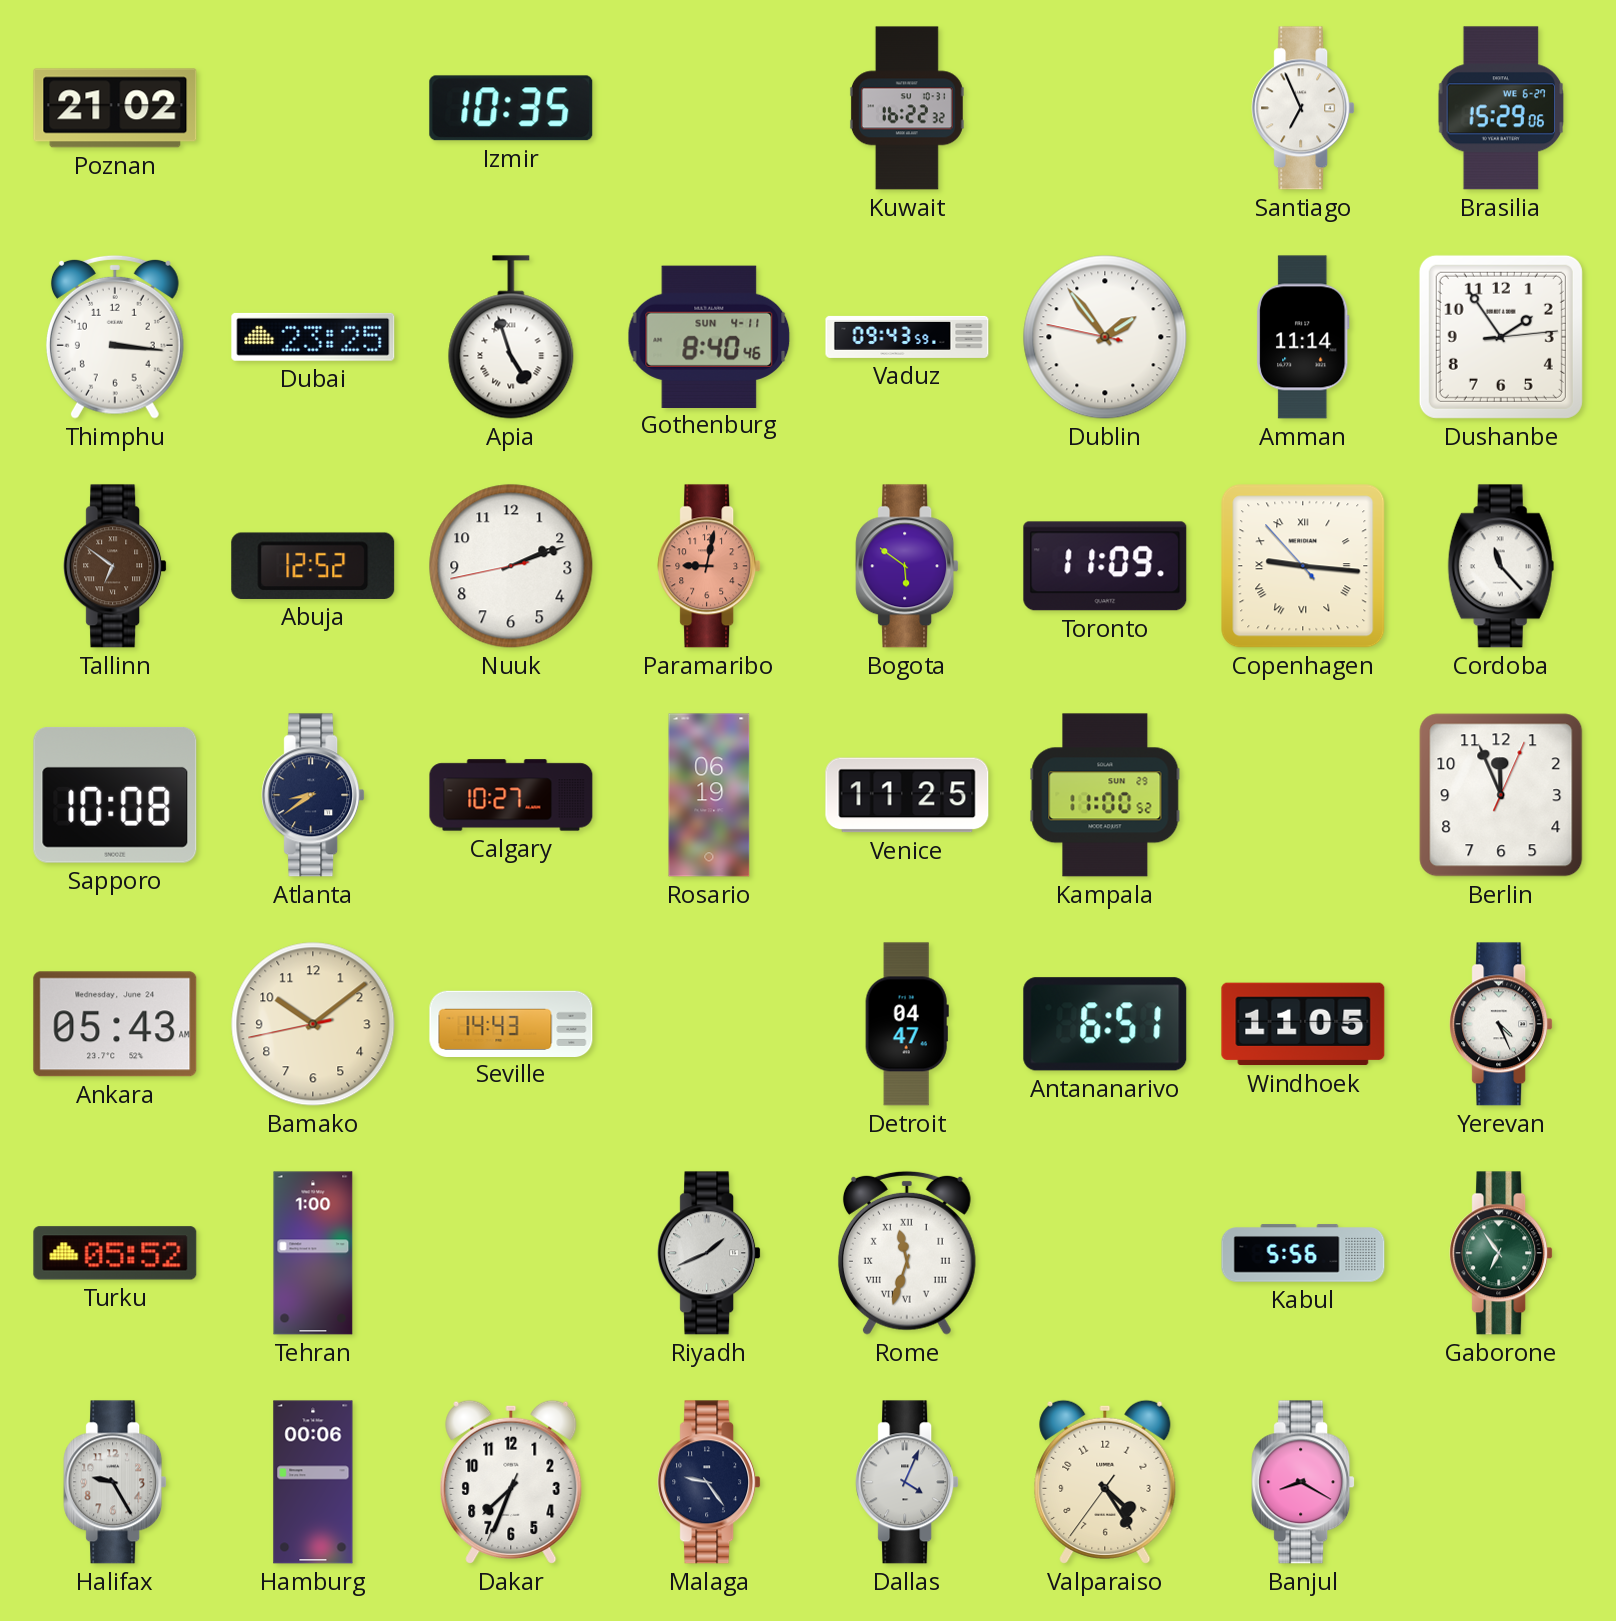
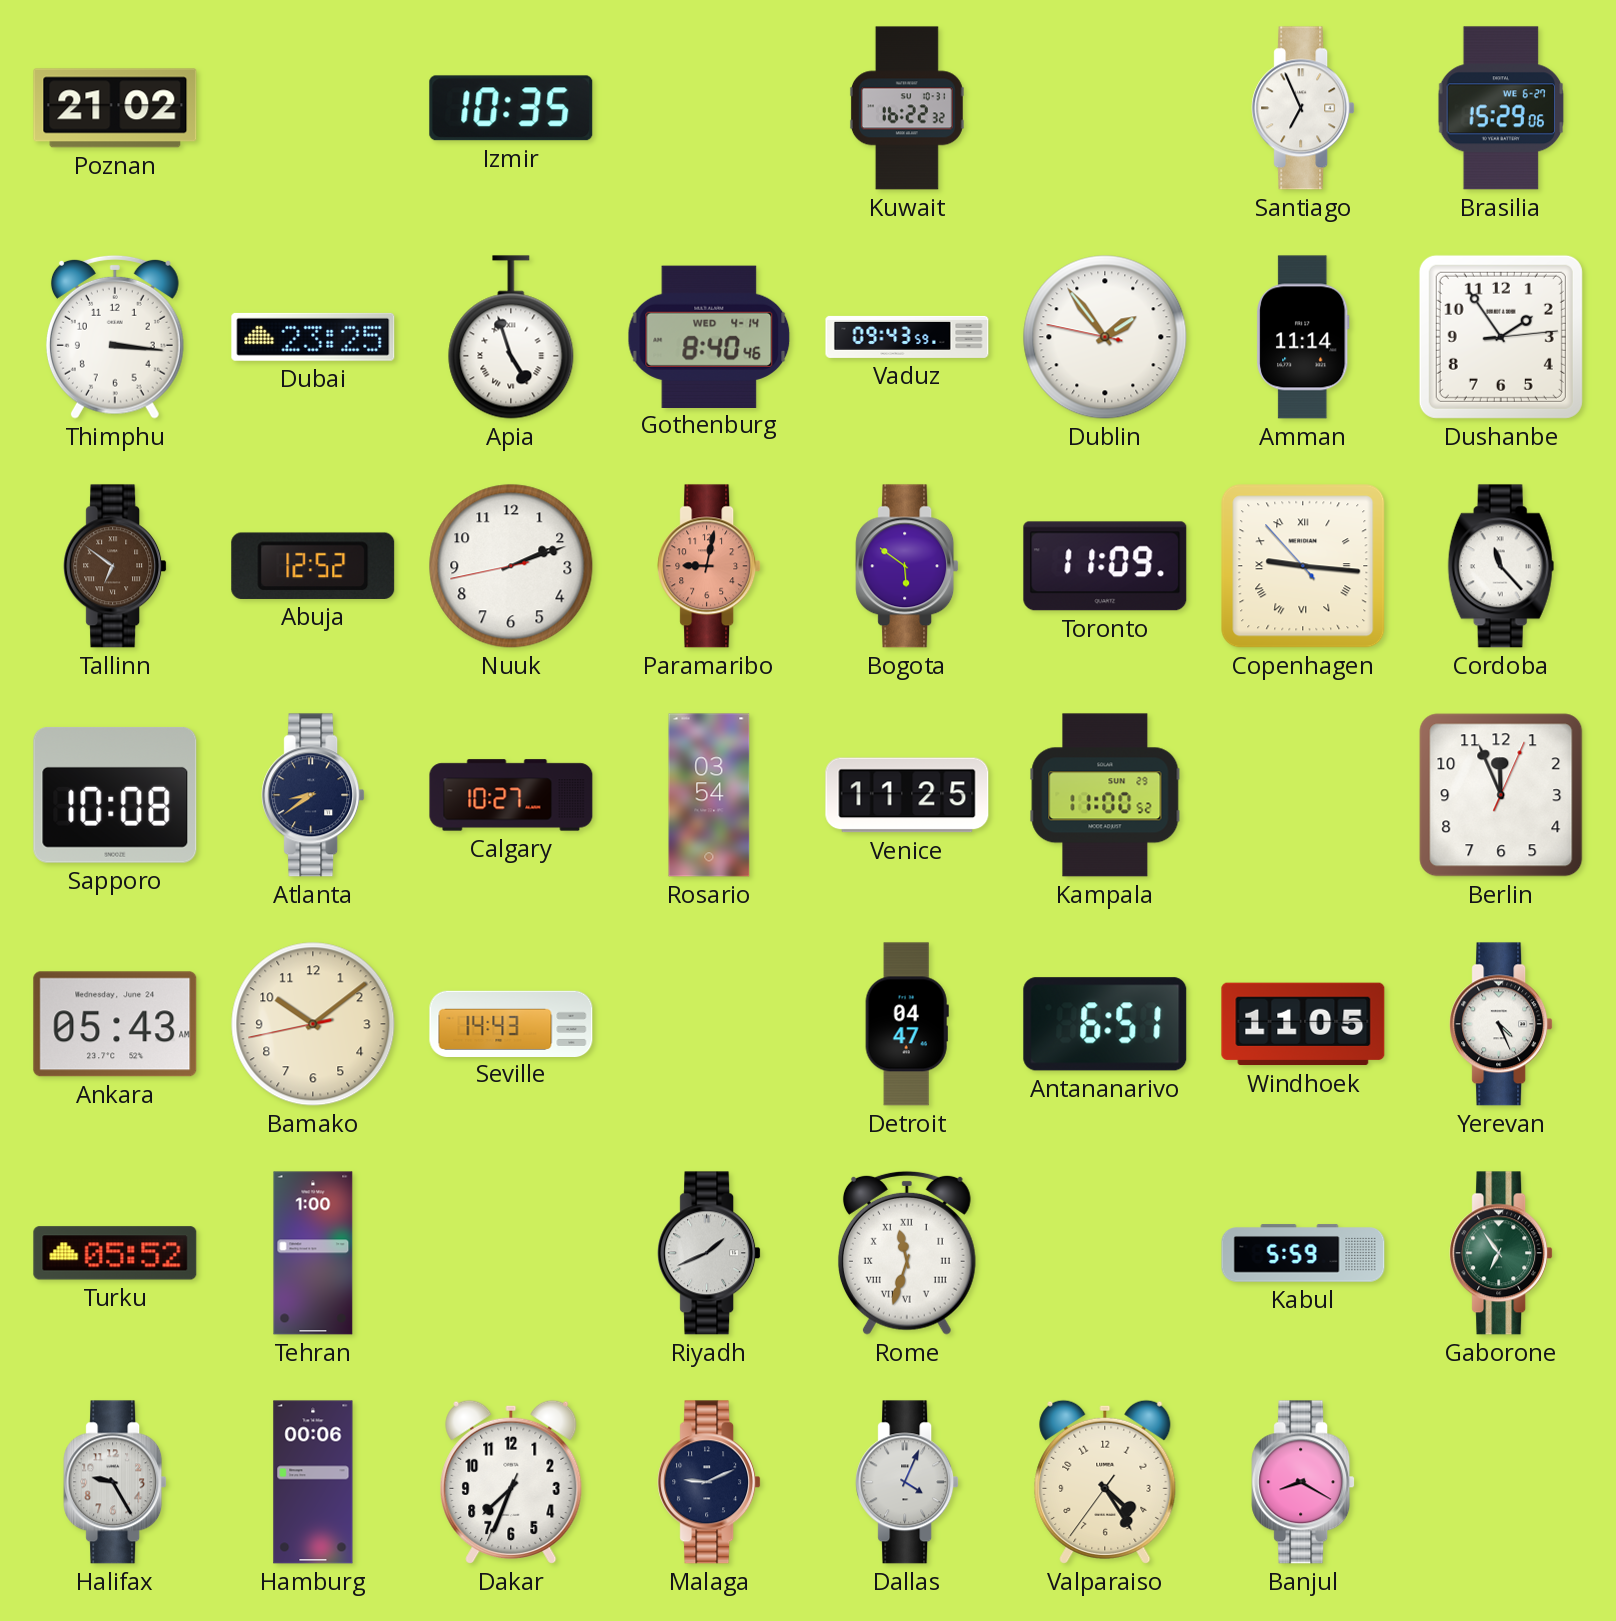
Gothenburg date: SUN 4-11 -> WED 4-14
Rosario: 06:19 -> 03:54
Kabul: 5:56 -> 5:59
Malaga: 9:24 -> 9:11
